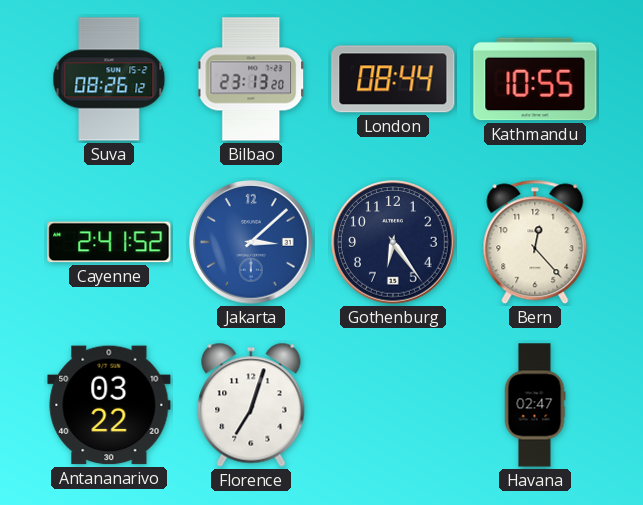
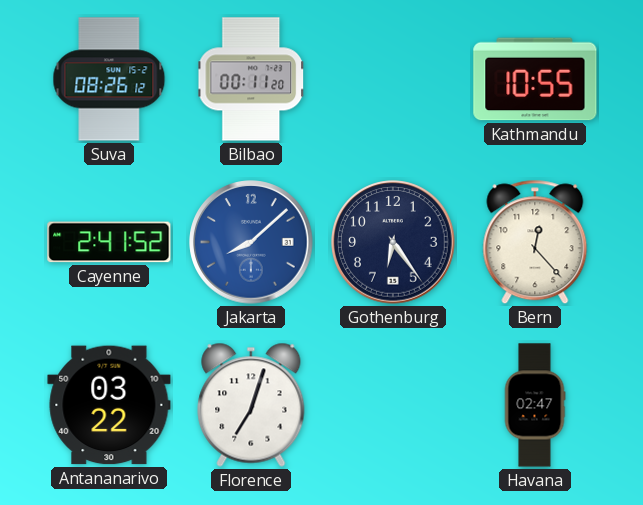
Bilbao: 23:13 -> 00:11
London: 08:44 -> none
Jakarta: 3:08 -> 8:08
